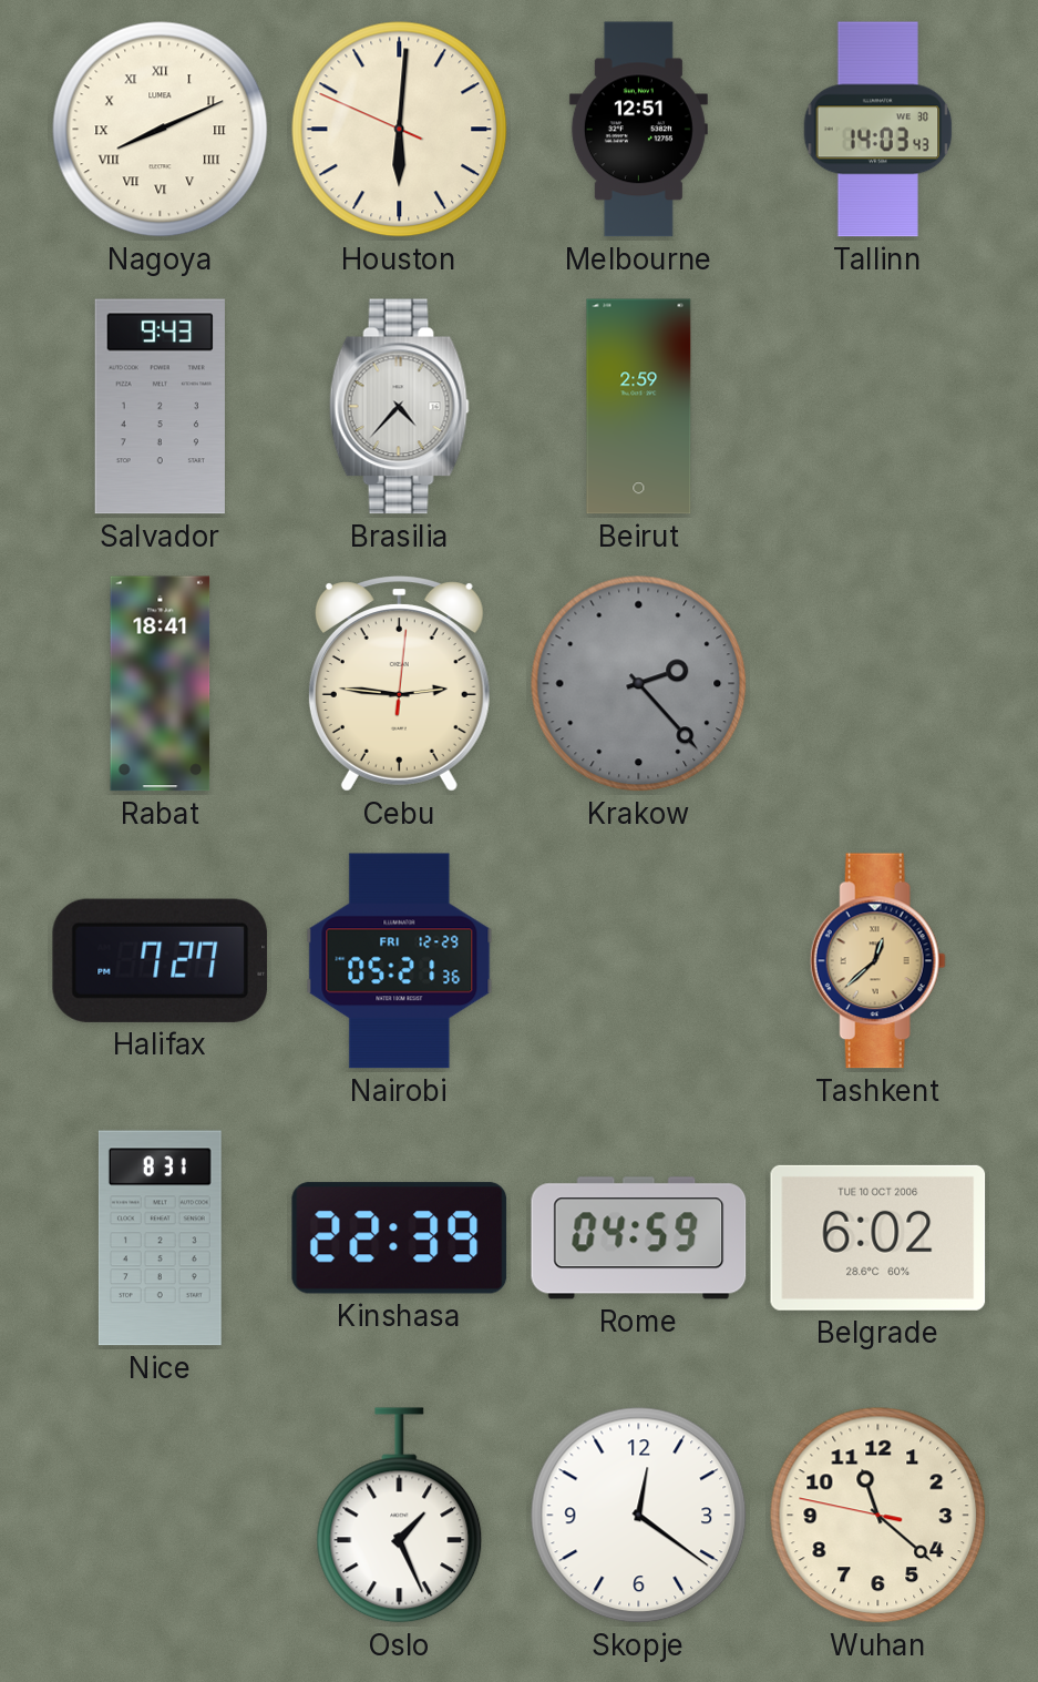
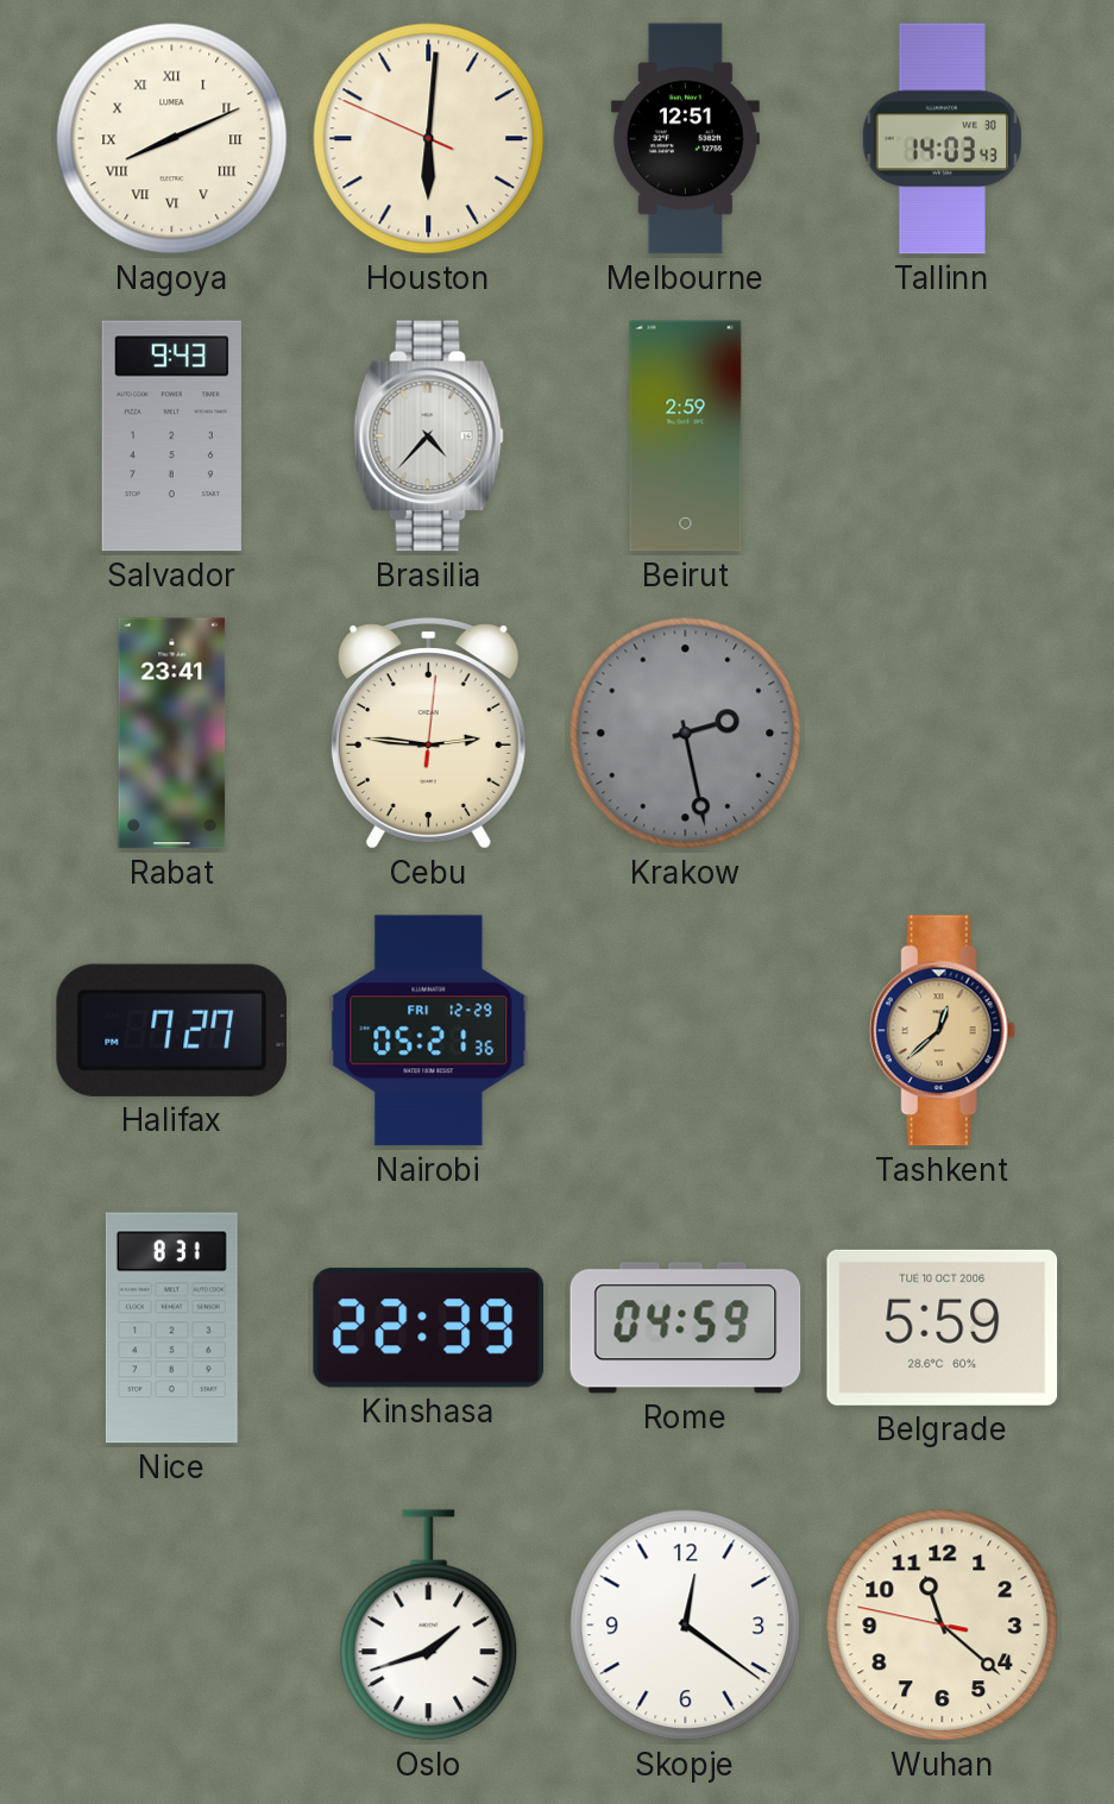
Rabat: 18:41 -> 23:41
Krakow: 2:23 -> 2:28
Belgrade: 6:02 -> 5:59
Oslo: 1:26 -> 1:42
